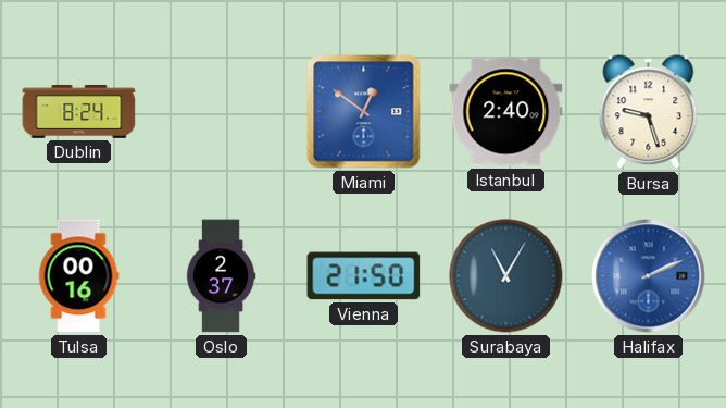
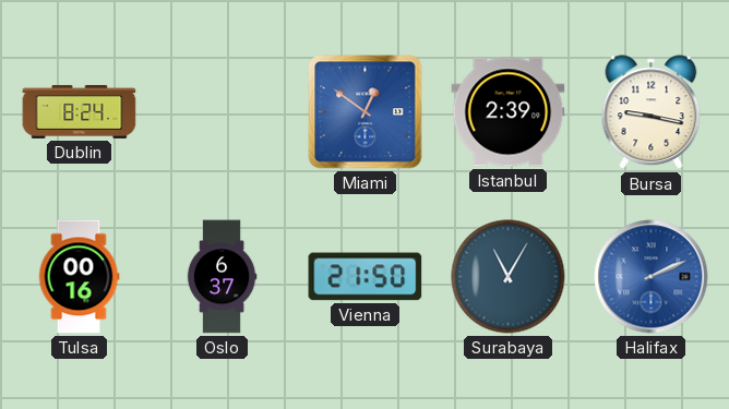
Istanbul: 2:40 -> 2:39
Bursa: 9:27 -> 9:17
Oslo: 2:37 -> 6:37
